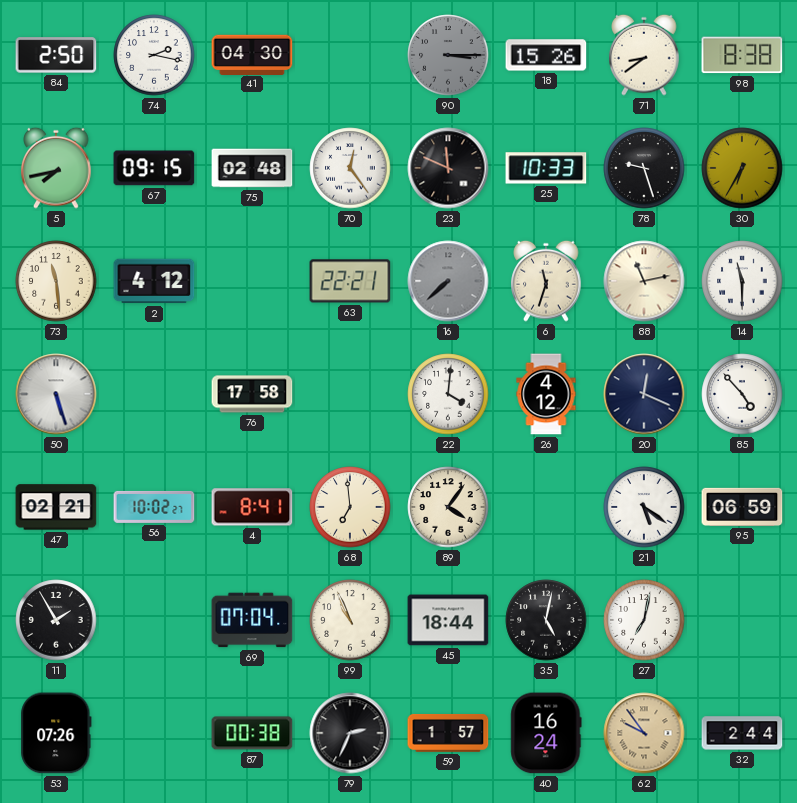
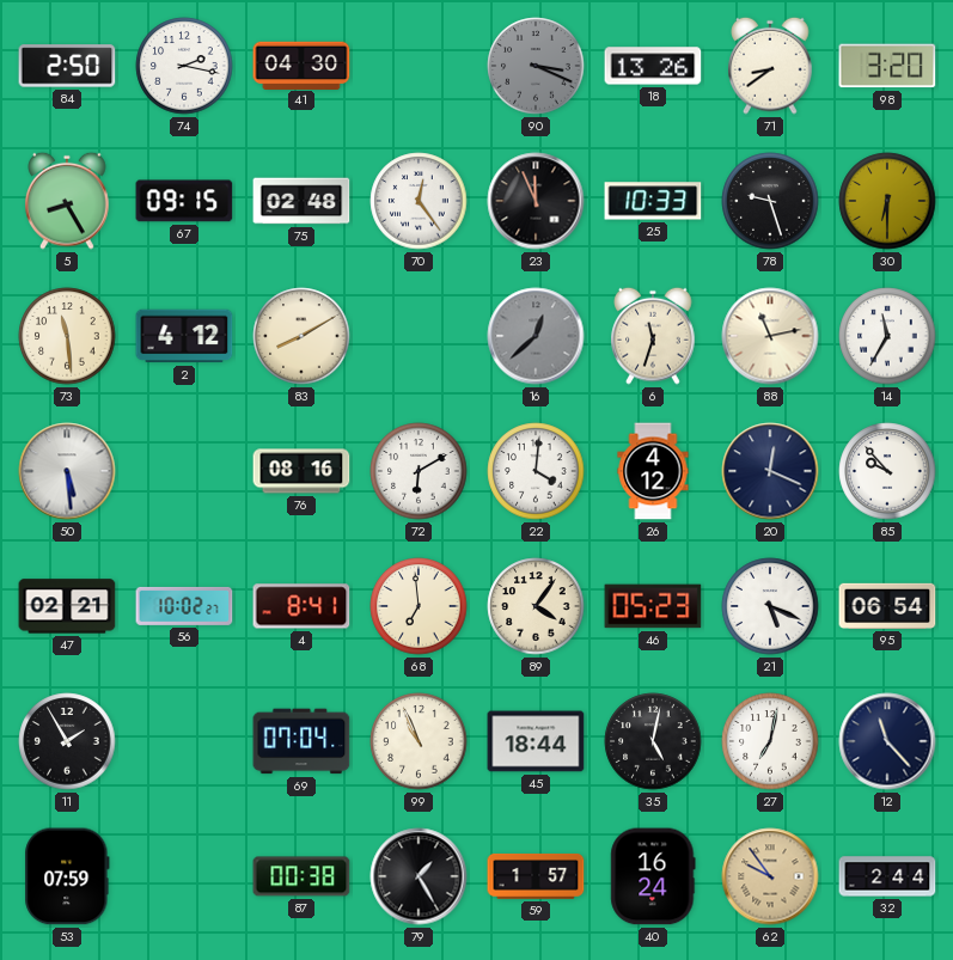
90: 3:15 -> 3:19
18: 15:26 -> 13:26
98: 8:38 -> 3:20
5: 7:43 -> 8:25
23: 11:49 -> 11:56
30: 6:35 -> 6:30
83: none -> 8:10
63: 22:21 -> none
16: 7:38 -> 12:38
14: 11:30 -> 11:35
50: 5:27 -> 5:29
76: 17:58 -> 08:16
72: none -> 6:10
85: 4:53 -> 9:53
46: none -> 05:23
21: 5:21 -> 5:19
95: 06:59 -> 06:54
12: none -> 11:23
53: 07:26 -> 07:59
79: 2:34 -> 1:25
